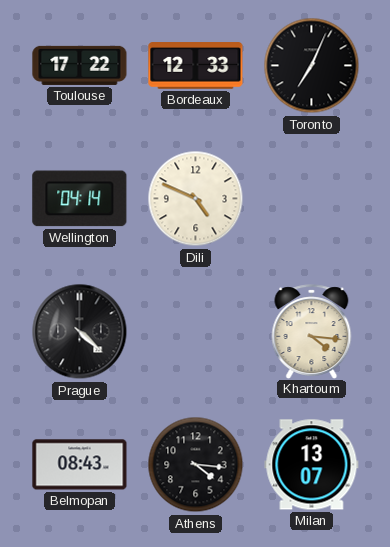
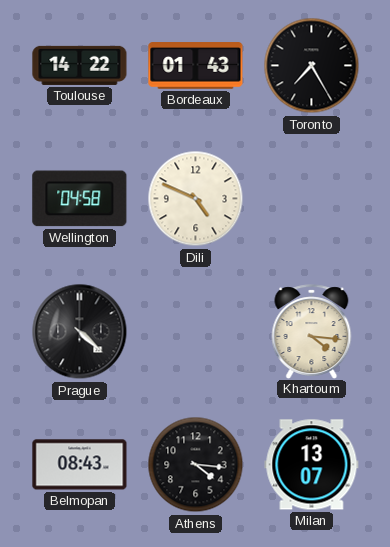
Toulouse: 17:22 -> 14:22
Bordeaux: 12:33 -> 01:43
Toronto: 7:04 -> 7:25
Wellington: 04:14 -> 04:58
